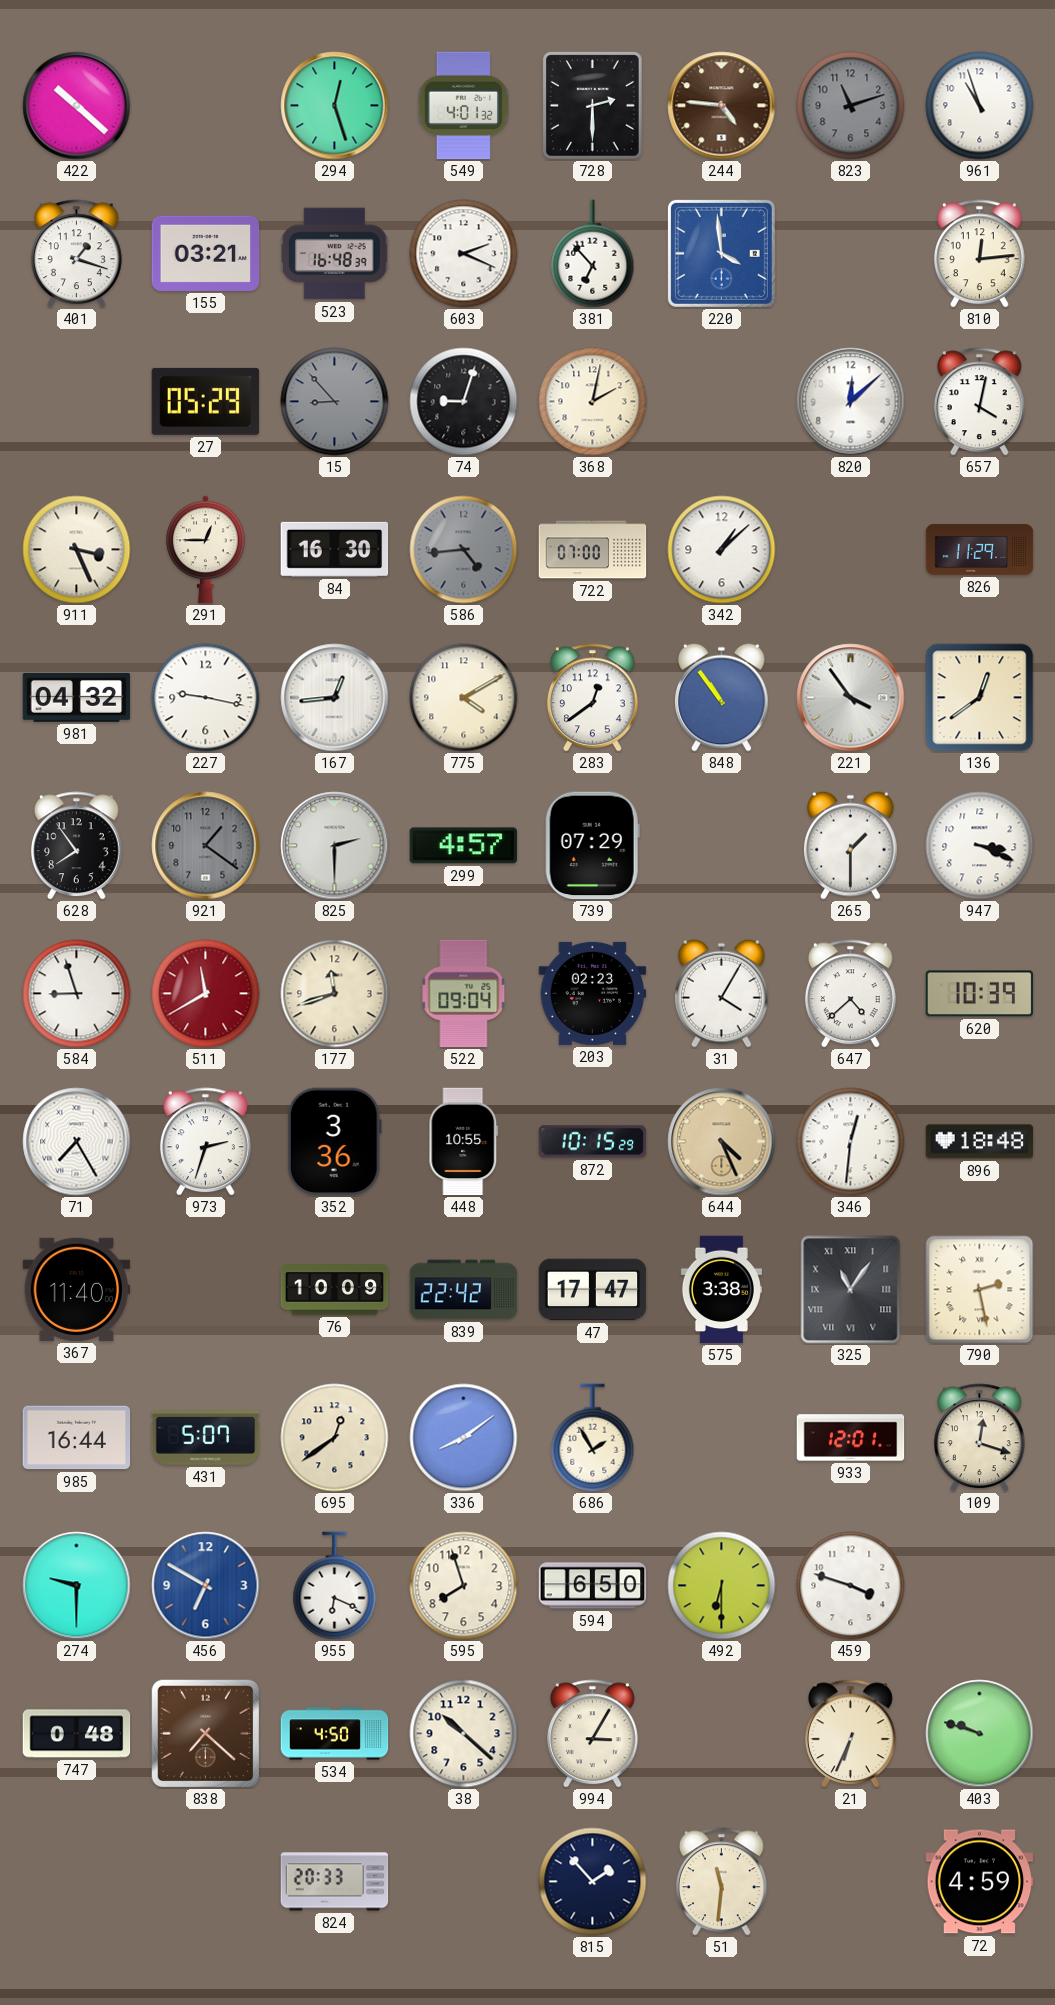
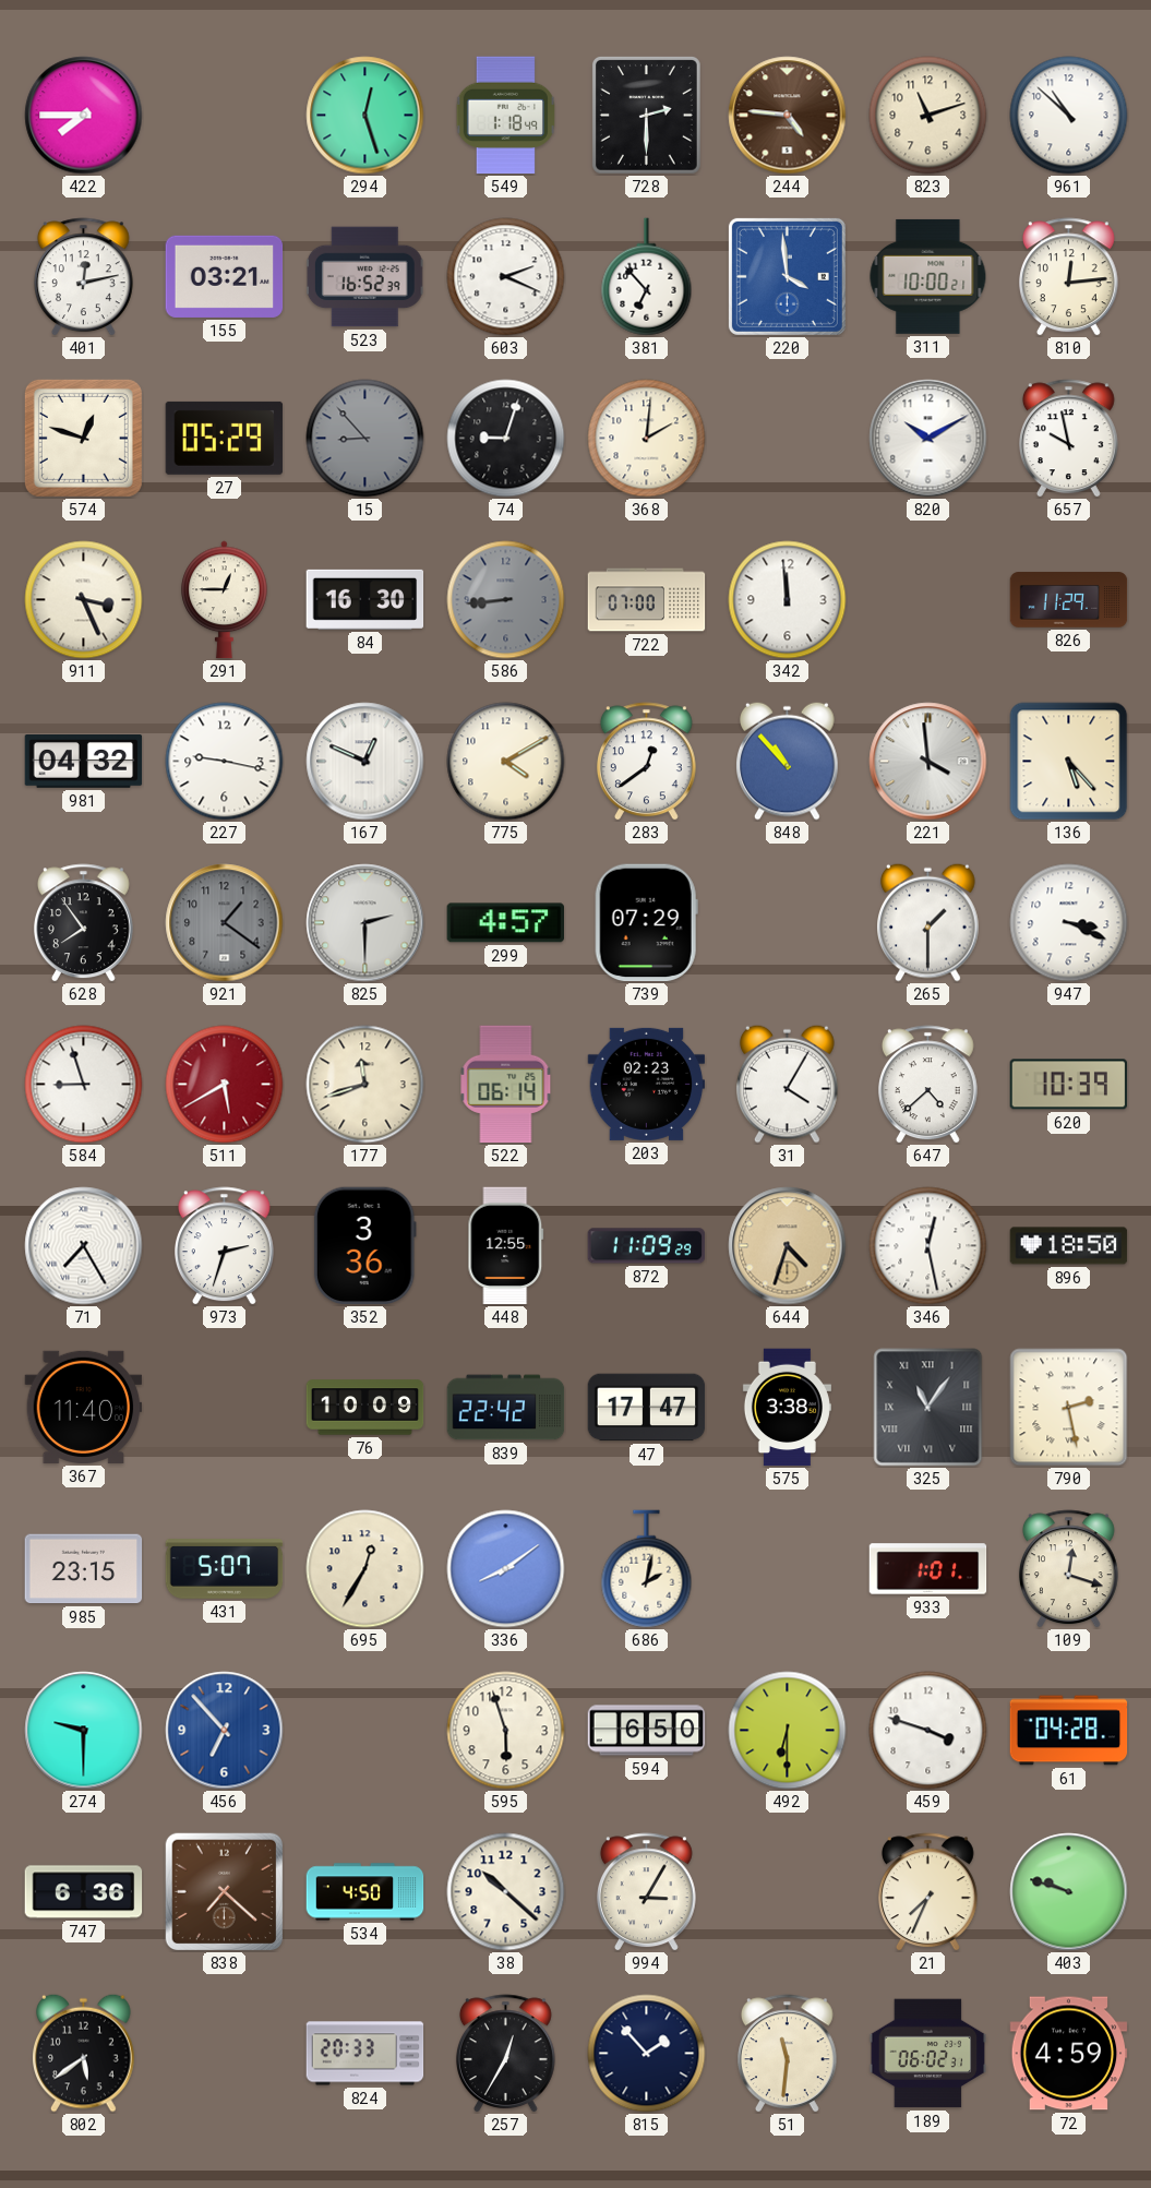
422: 10:22 -> 7:45
549: 4:01 -> 1:18
823 dial: grey -> cream
961: 10:57 -> 10:52
401: 1:18 -> 12:13
523: 16:48 -> 16:52
311: none -> 10:00
574: none -> 12:48
368: 2:02 -> 2:01
820: 12:08 -> 10:10
657: 4:02 -> 9:58
586: 4:44 -> 8:44
342: 1:08 -> 11:59
167: 12:44 -> 12:49
848: 10:54 -> 10:53
221: 3:54 -> 3:59
136: 12:39 -> 5:23
511: 11:40 -> 5:40
522: 09:04 -> 06:14
448: 10:55 -> 12:55
872: 10:15 -> 11:09
644: 4:26 -> 4:33
346: 12:31 -> 12:28
896: 18:48 -> 18:50
985: 16:44 -> 23:15
695: 12:39 -> 12:35
686: 1:55 -> 2:02
933: 12:01 -> 1:01
456: 6:50 -> 6:53
955: 6:19 -> none
595: 7:57 -> 5:57
61: none -> 04:28
747: 0:48 -> 6:36
21: 6:34 -> 7:34
802: none -> 5:39
257: none -> 12:35
189: none -> 06:02
